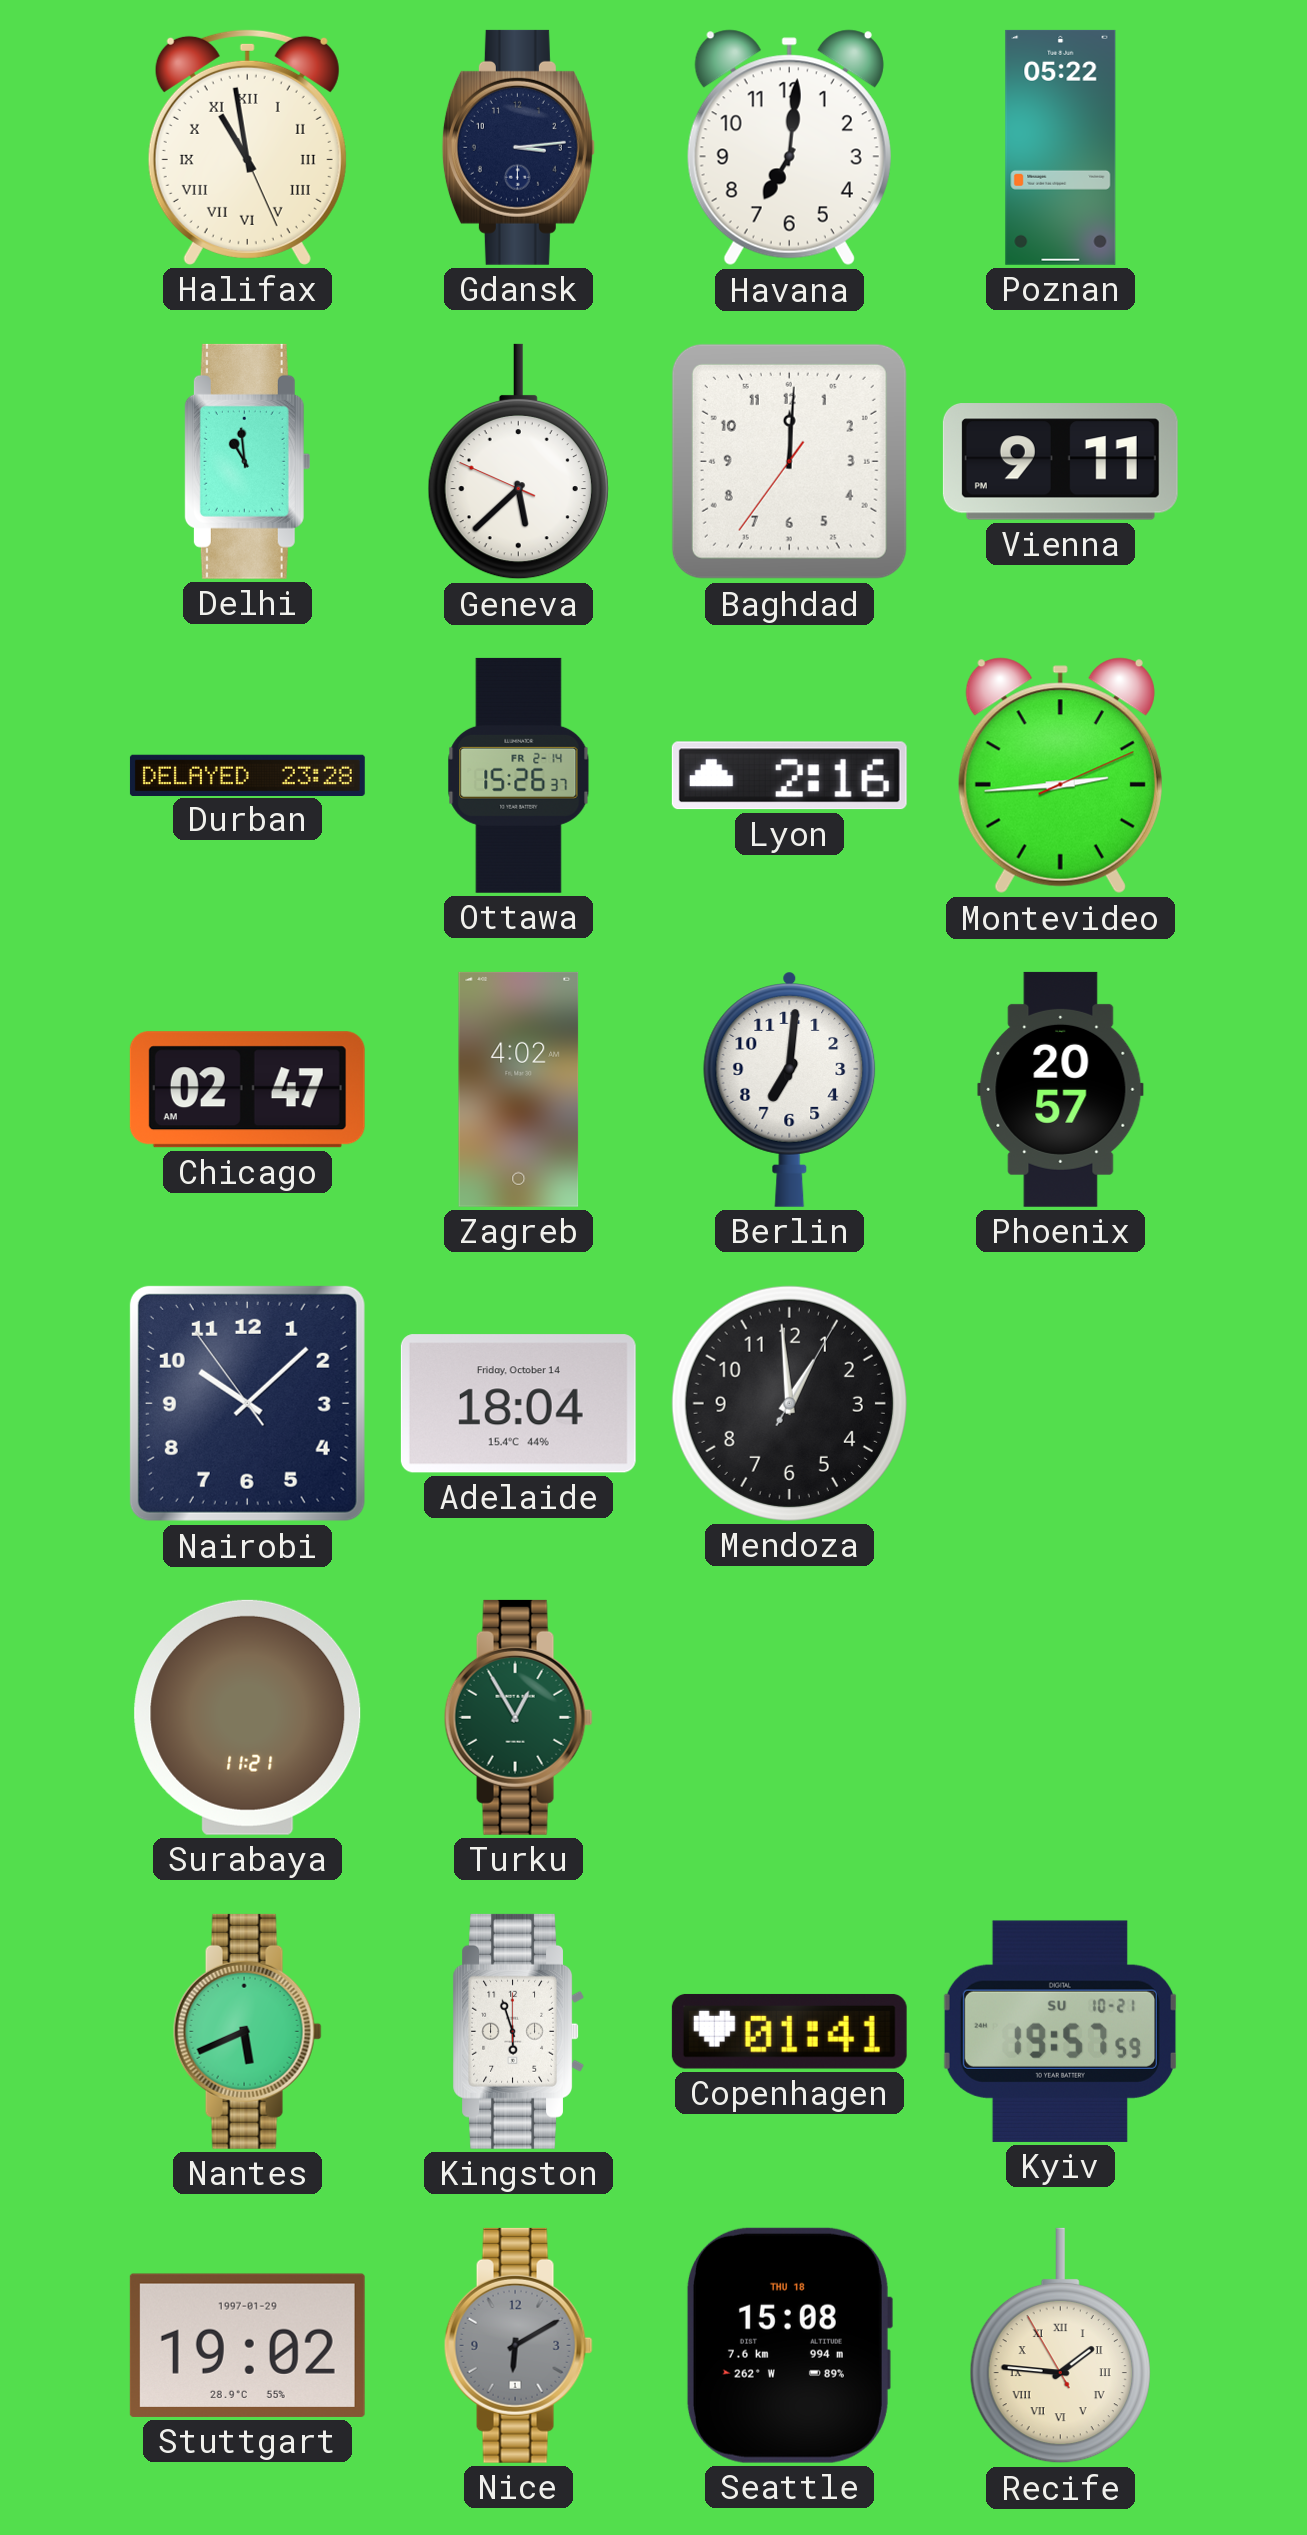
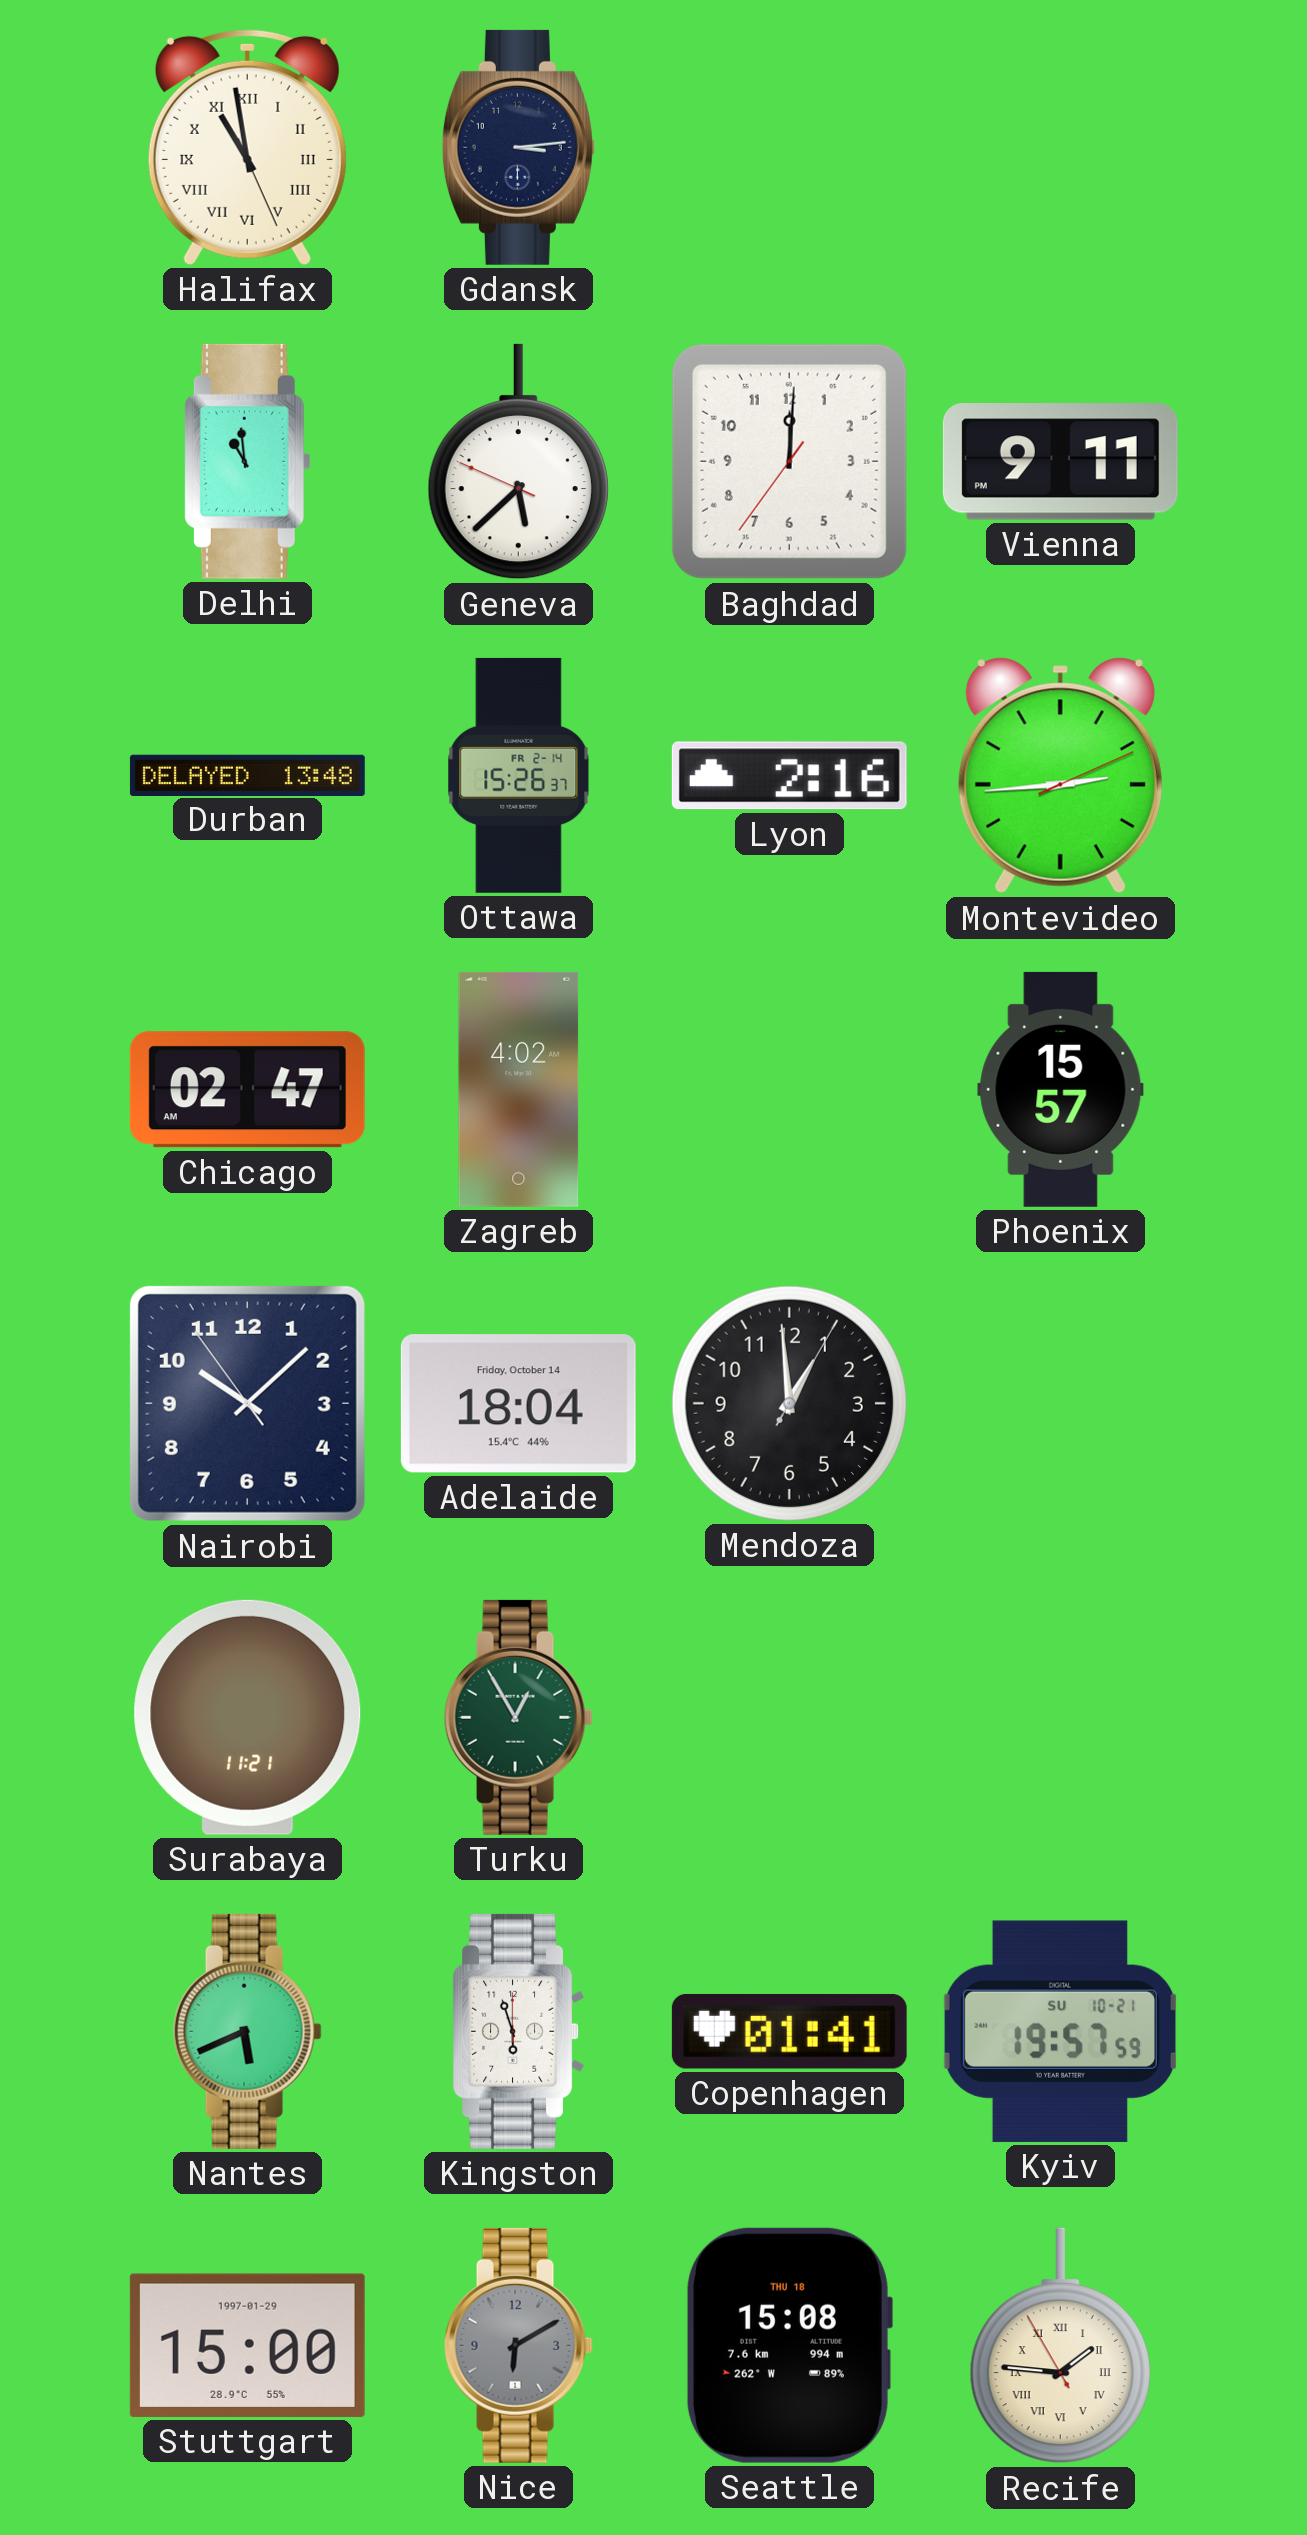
Havana: 7:01 -> none
Poznan: 05:22 -> none
Durban: 23:28 -> 13:48
Berlin: 7:01 -> none
Phoenix: 20:57 -> 15:57
Stuttgart: 19:02 -> 15:00
